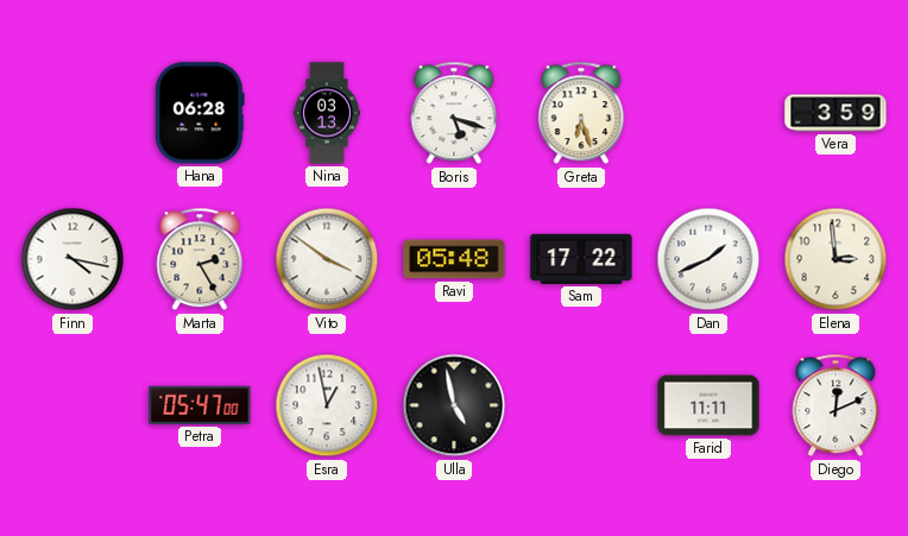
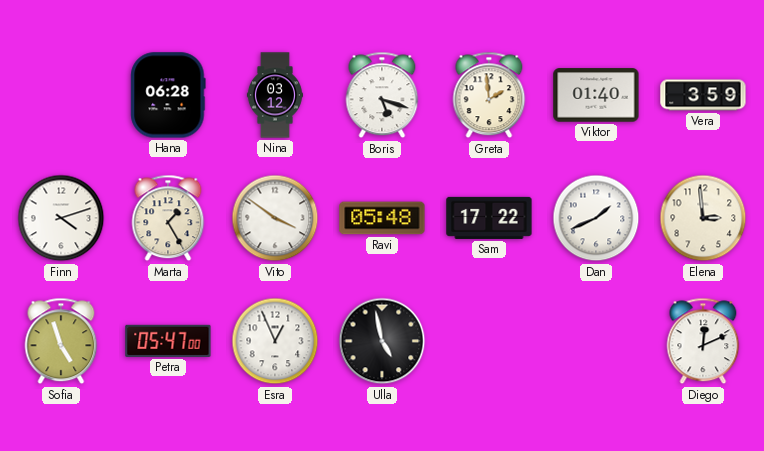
Nina: 03:13 -> 03:12
Greta: 6:27 -> 1:59
Viktor: none -> 01:40
Finn: 4:17 -> 4:12
Marta: 2:25 -> 1:25
Sofia: none -> 4:57
Esra: 12:58 -> 12:56
Farid: 11:11 -> none
